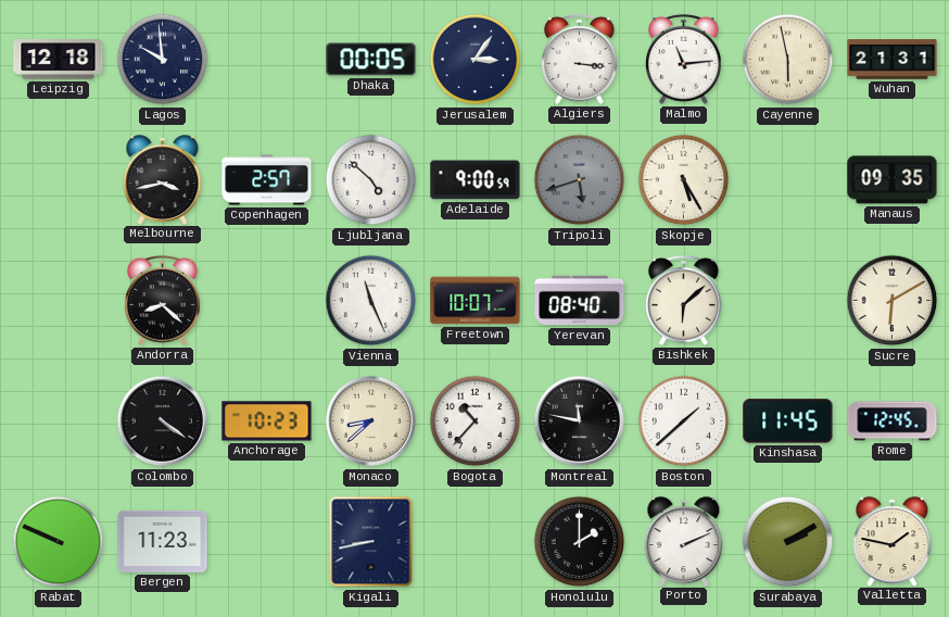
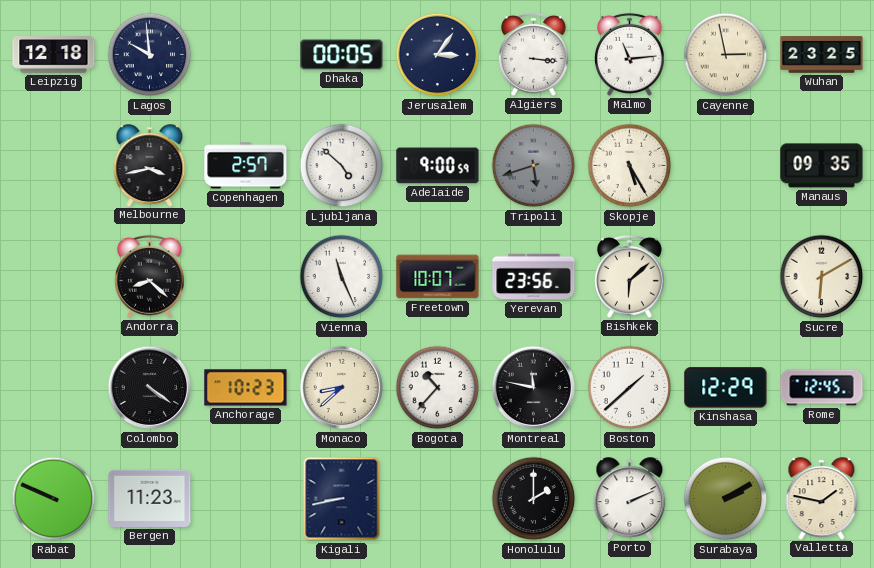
Cayenne: 5:58 -> 2:58
Wuhan: 21:31 -> 23:25
Yerevan: 08:40 -> 23:56
Kinshasa: 11:45 -> 12:29
